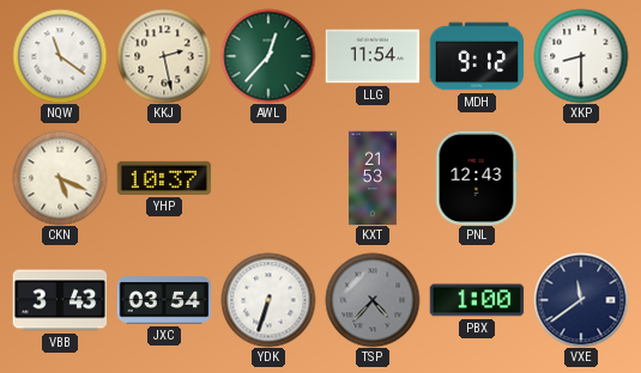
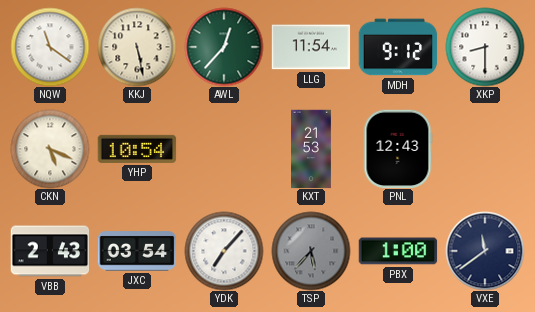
KKJ: 2:28 -> 5:28
YHP: 10:37 -> 10:54
VBB: 3:43 -> 2:43
YDK: 6:33 -> 7:07
TSP: 4:37 -> 5:37
